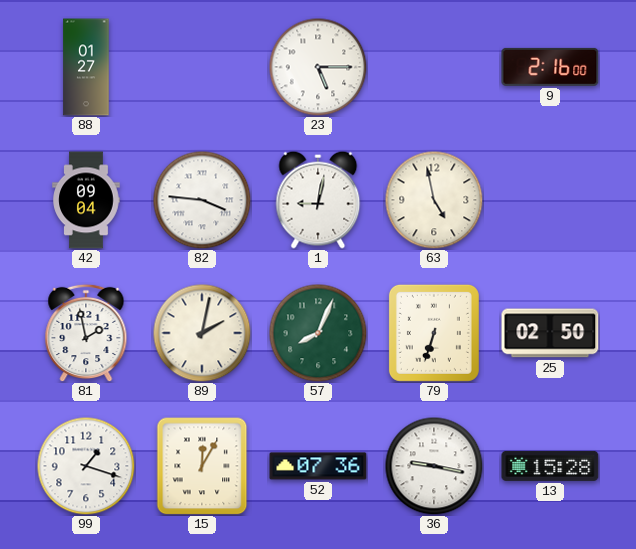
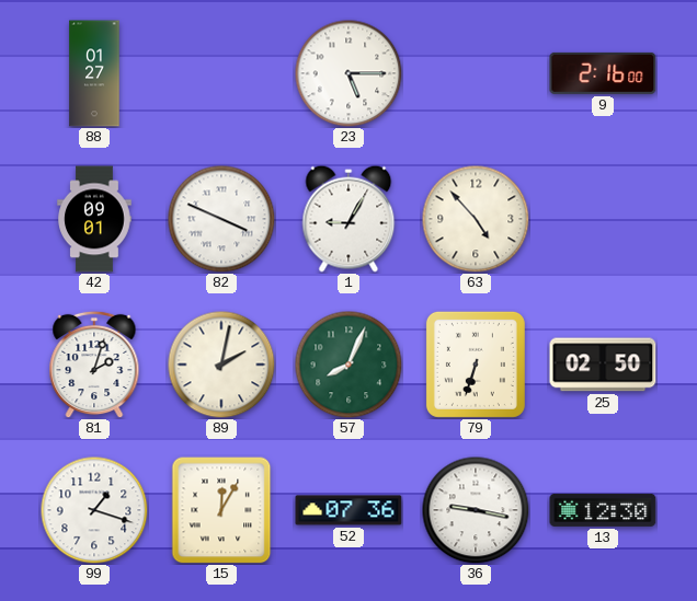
42: 09:04 -> 09:01
82: 3:46 -> 3:49
1: 9:02 -> 9:05
63: 4:58 -> 4:53
81: 1:58 -> 2:03
13: 15:28 -> 12:30
